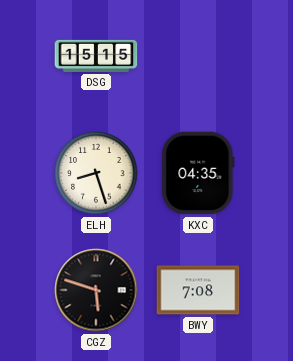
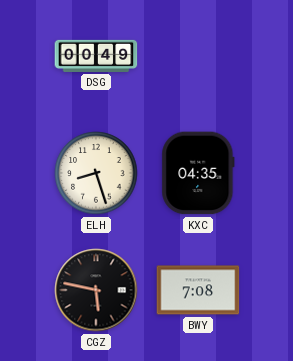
DSG: 15:15 -> 00:49
CGZ: 5:48 -> 5:47
